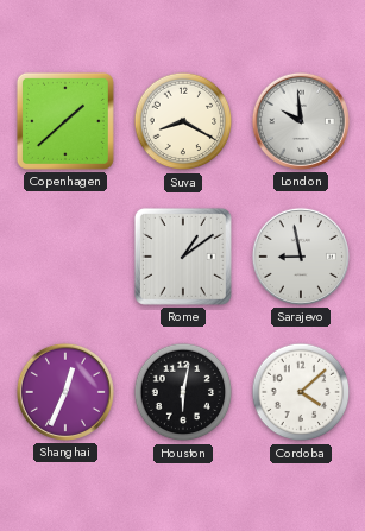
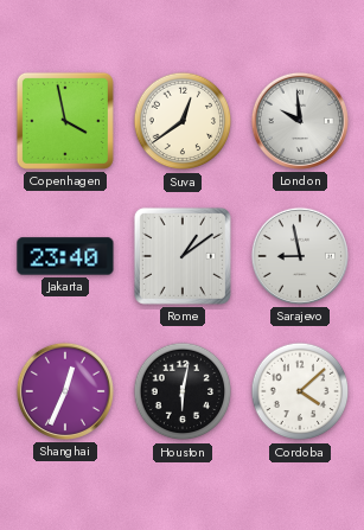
Copenhagen: 1:38 -> 3:58
Suva: 8:20 -> 12:39
Jakarta: none -> 23:40
